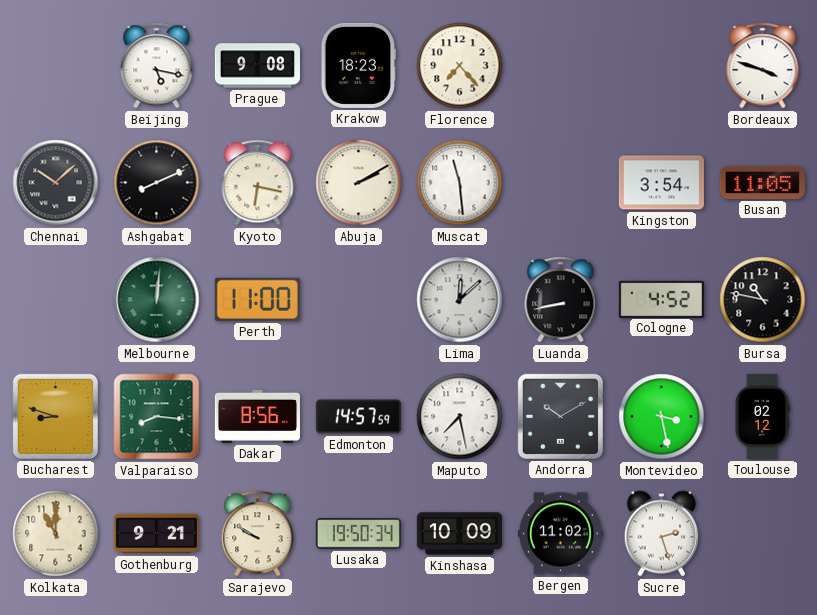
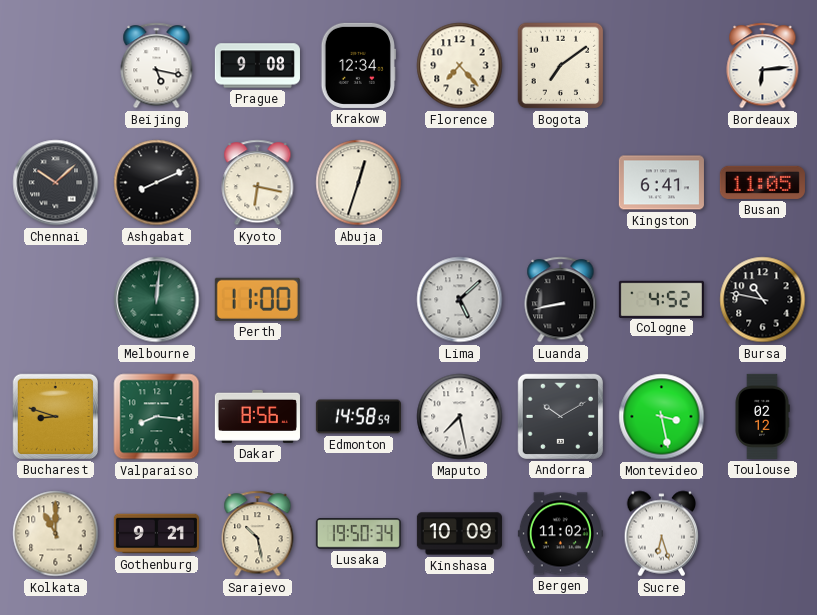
Krakow: 18:23 -> 12:34
Bogota: none -> 7:09
Bordeaux: 3:48 -> 6:14
Abuja: 2:10 -> 12:33
Muscat: 11:29 -> none
Kingston: 3:54 -> 6:41
Lima: 12:08 -> 5:08
Edmonton: 14:57 -> 14:58
Sarajevo: 9:50 -> 10:28
Sucre: 2:27 -> 6:27
